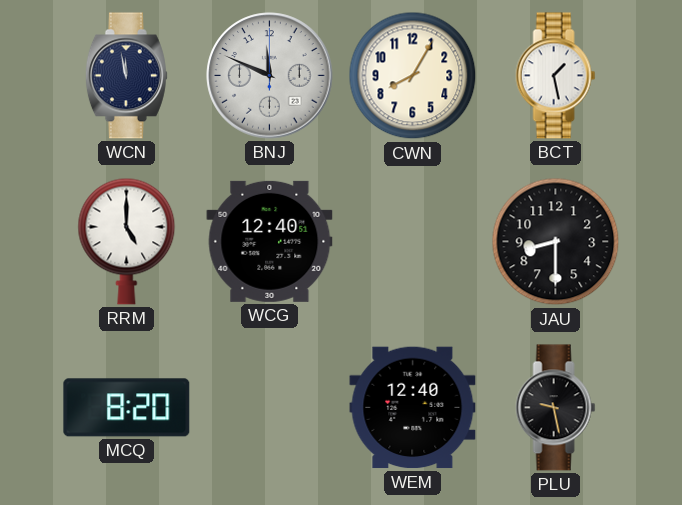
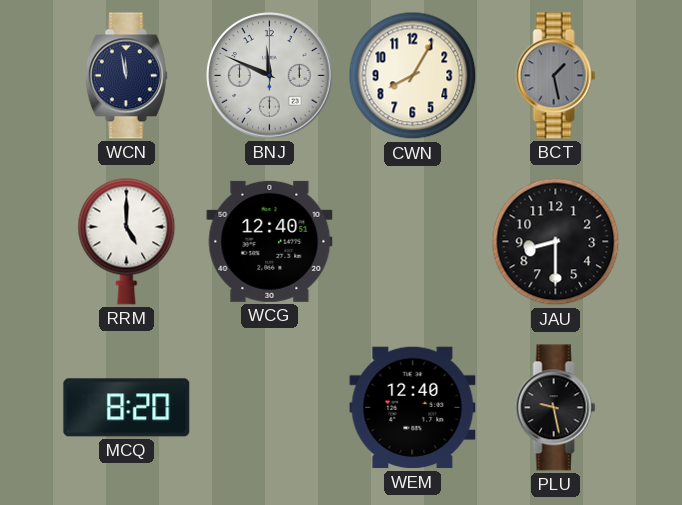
BCT dial: white -> grey
